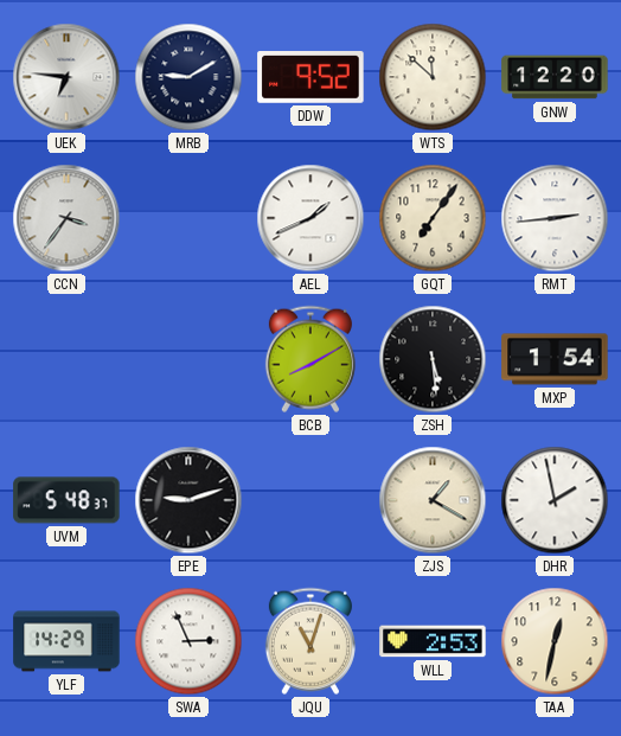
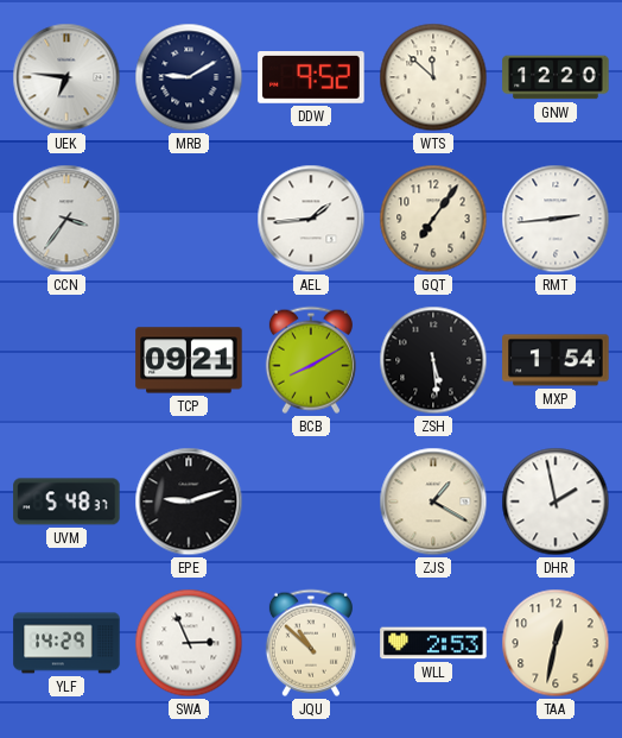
AEL: 1:41 -> 1:44
TCP: none -> 09:21
JQU: 11:03 -> 10:52
